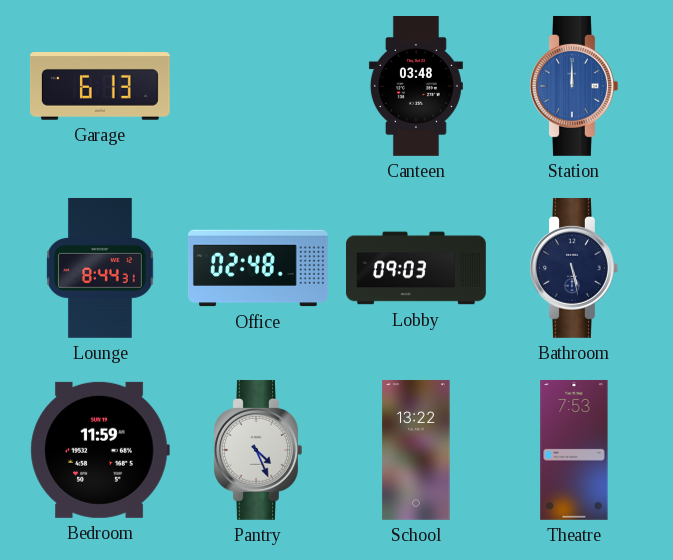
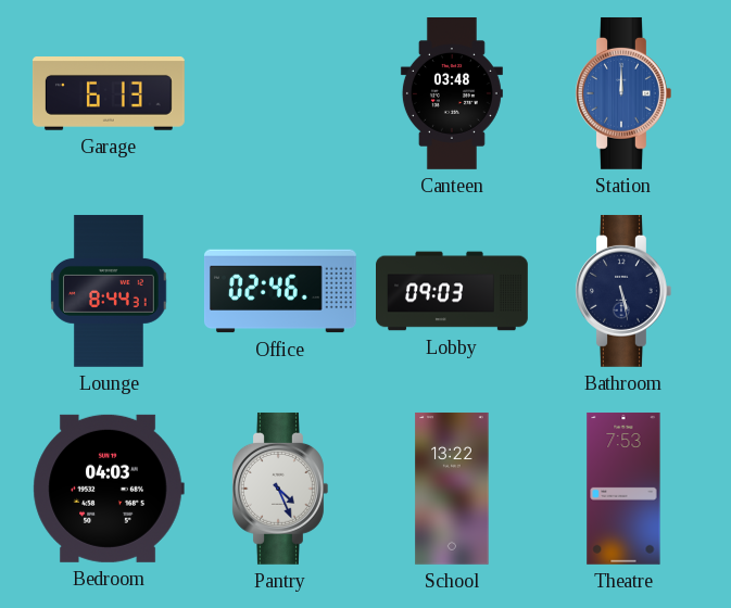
Office: 02:48 -> 02:46
Bedroom: 11:59 -> 04:03
